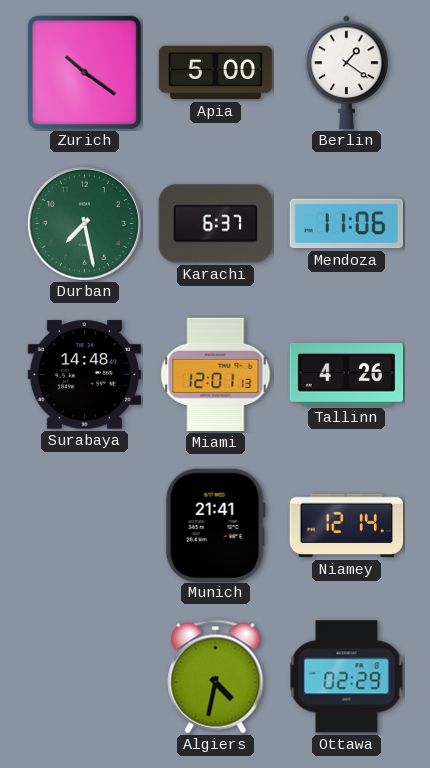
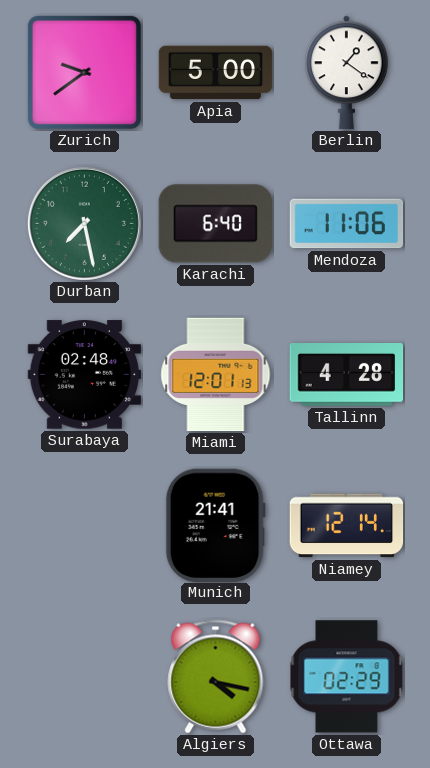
Zurich: 10:21 -> 9:39
Karachi: 6:37 -> 6:40
Surabaya: 14:48 -> 02:48
Tallinn: 4:26 -> 4:28
Algiers: 4:32 -> 4:17
